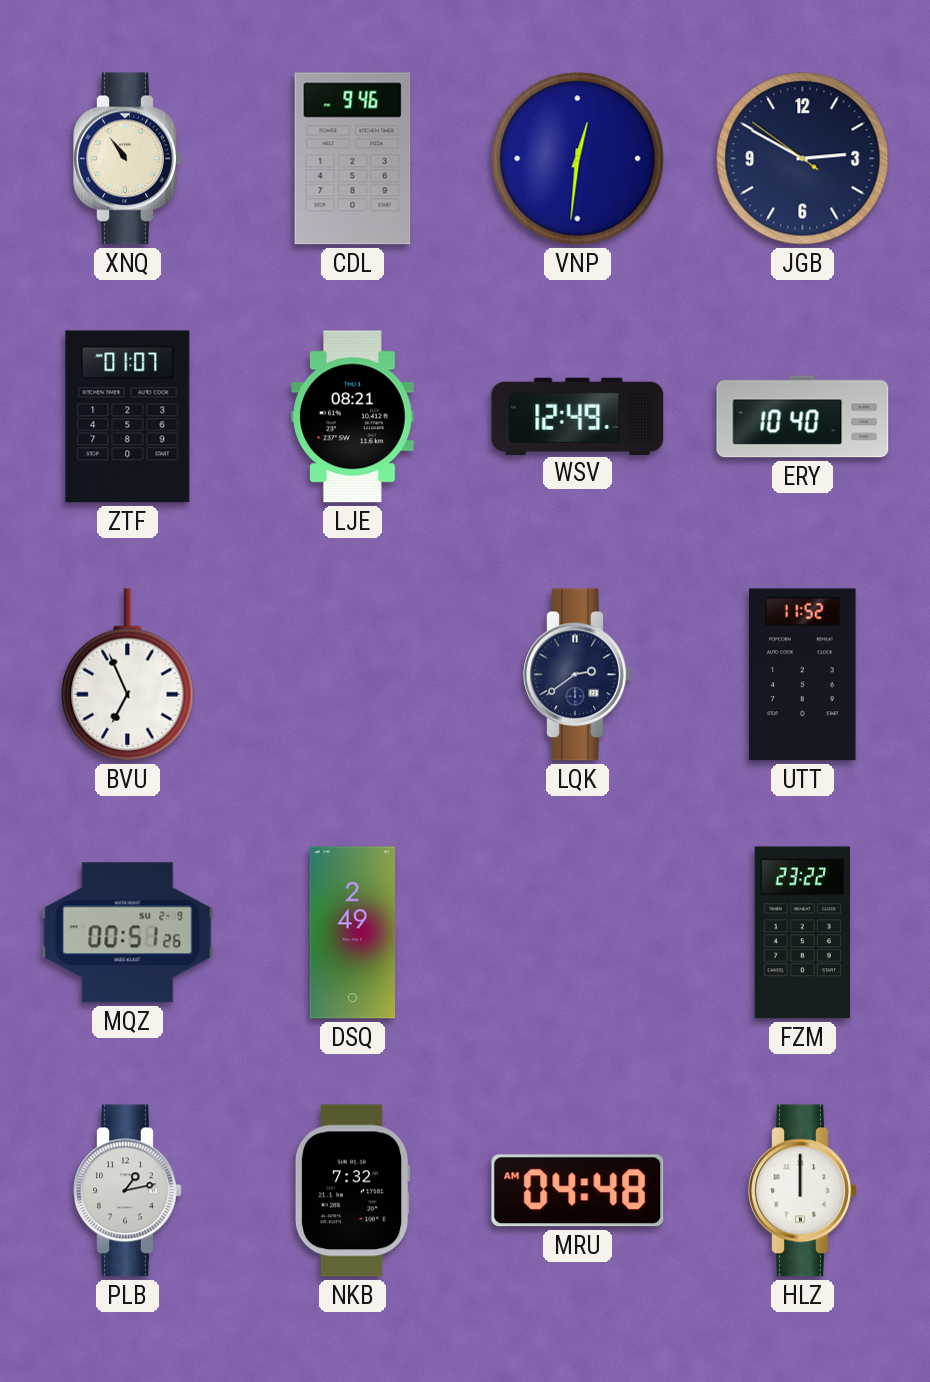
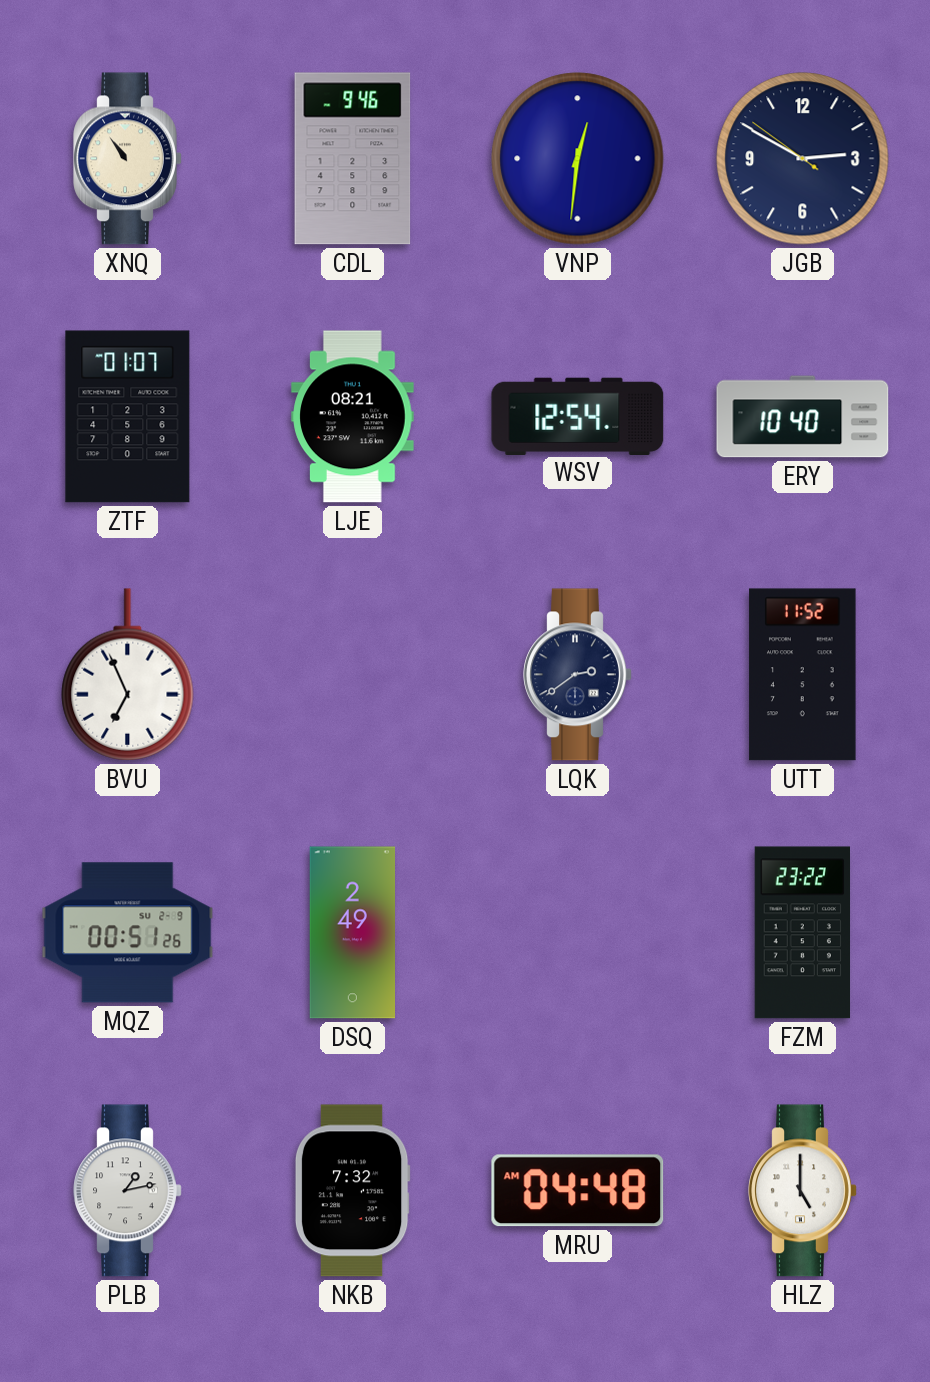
WSV: 12:49 -> 12:54
HLZ: 12:00 -> 5:00
